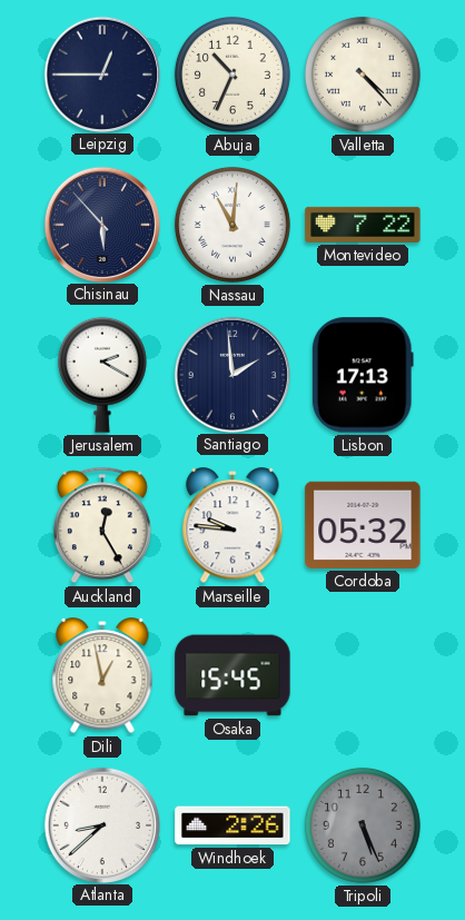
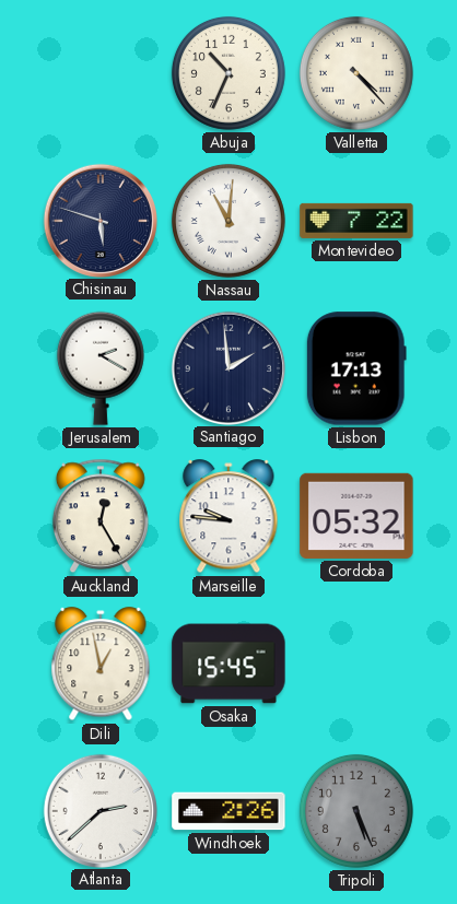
Leipzig: 12:45 -> none
Chisinau: 5:53 -> 5:48
Atlanta: 8:38 -> 2:38
